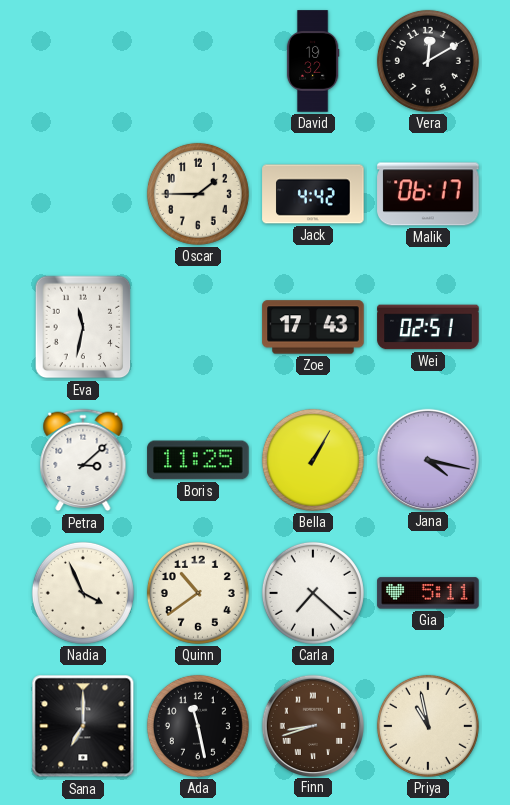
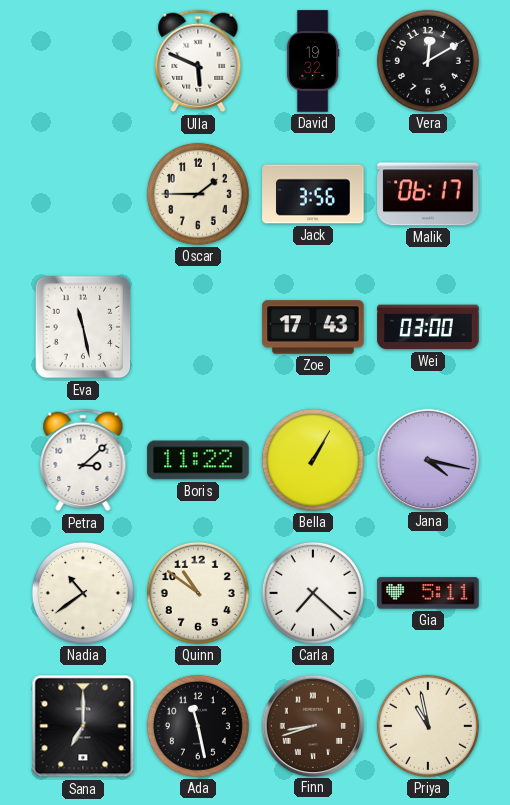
Ulla: none -> 5:49
Jack: 4:42 -> 3:56
Eva: 11:32 -> 11:28
Wei: 02:51 -> 03:00
Boris: 11:25 -> 11:22
Nadia: 3:56 -> 10:39
Quinn: 10:39 -> 10:51
